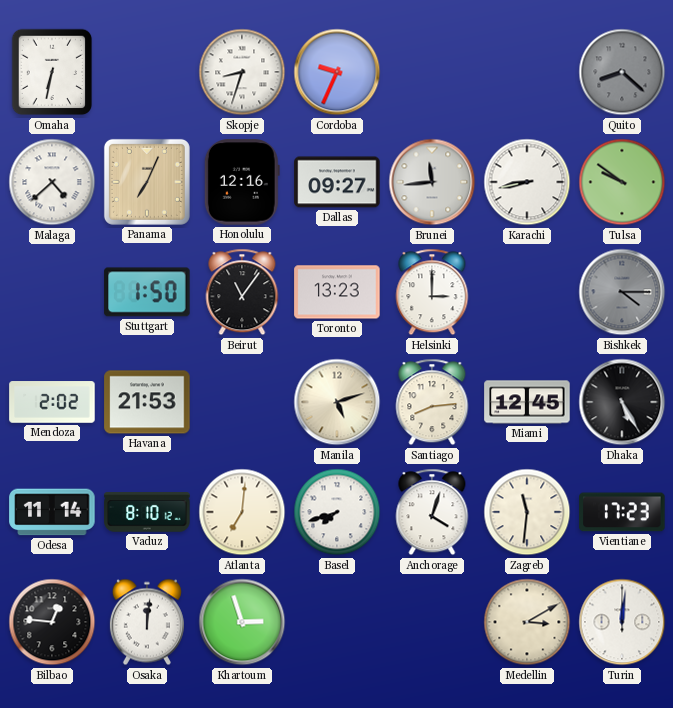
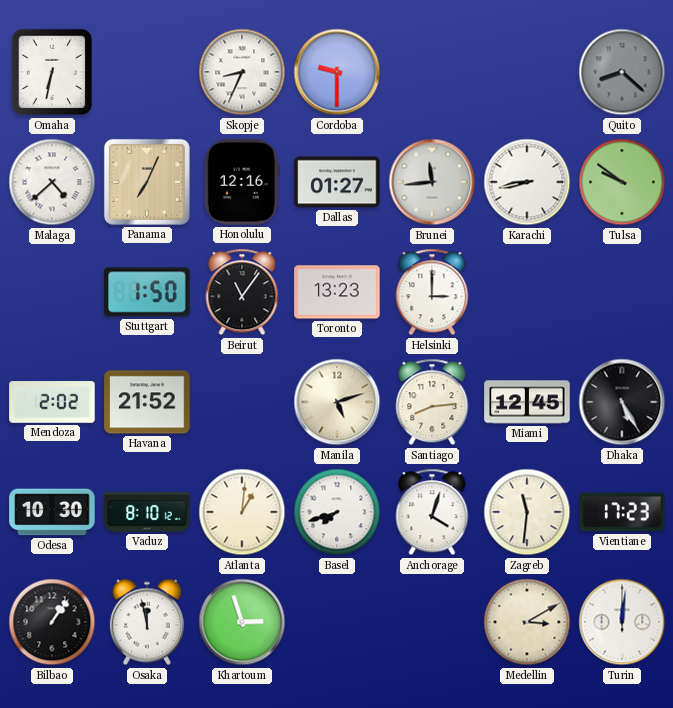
Skopje: 8:33 -> 8:34
Cordoba: 9:34 -> 9:30
Dallas: 09:27 -> 01:27
Bishkek: 4:15 -> none
Havana: 21:53 -> 21:52
Odesa: 11:14 -> 10:30
Atlanta: 7:01 -> 1:01
Bilbao: 12:46 -> 1:06
Osaka: 12:01 -> 11:58
